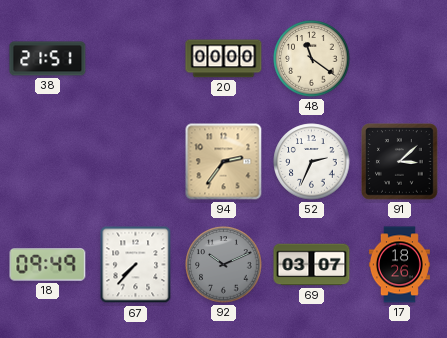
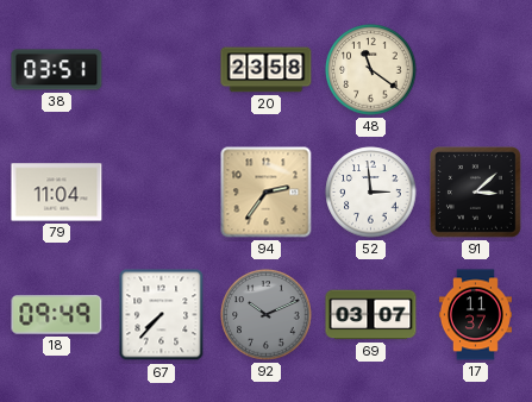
38: 21:51 -> 03:51
20: 00:00 -> 23:58
79: none -> 11:04
52: 2:34 -> 2:59
17: 18:26 -> 11:37
